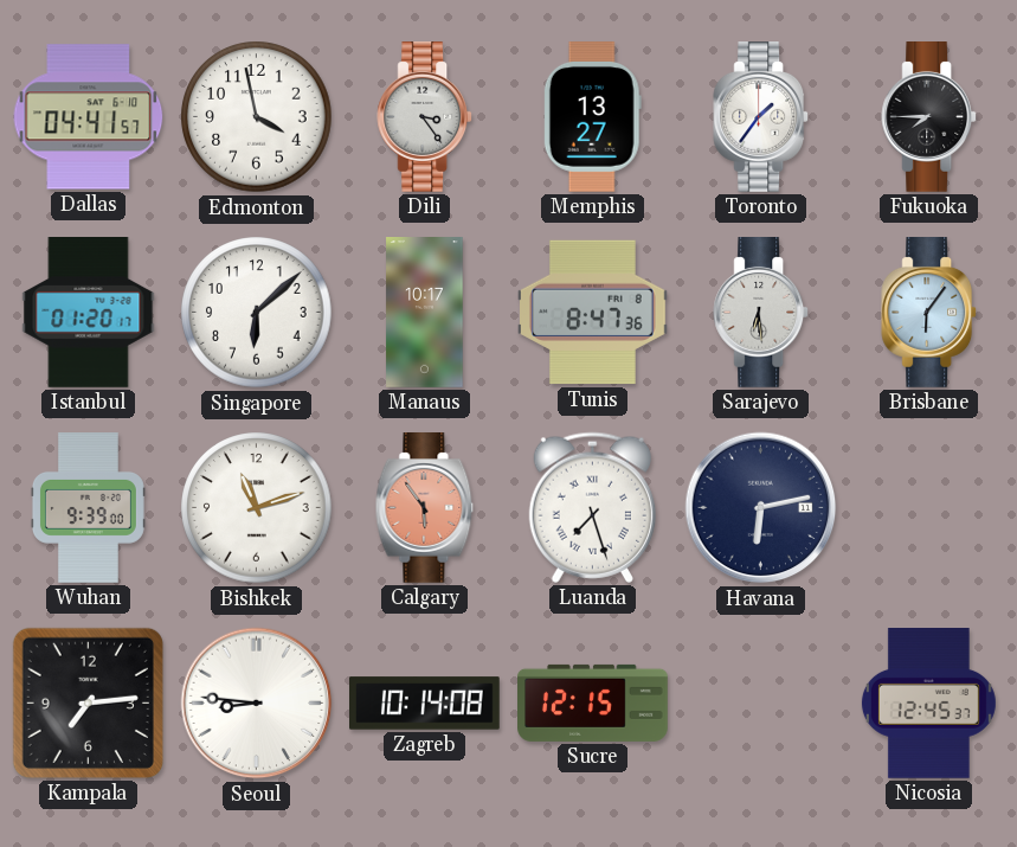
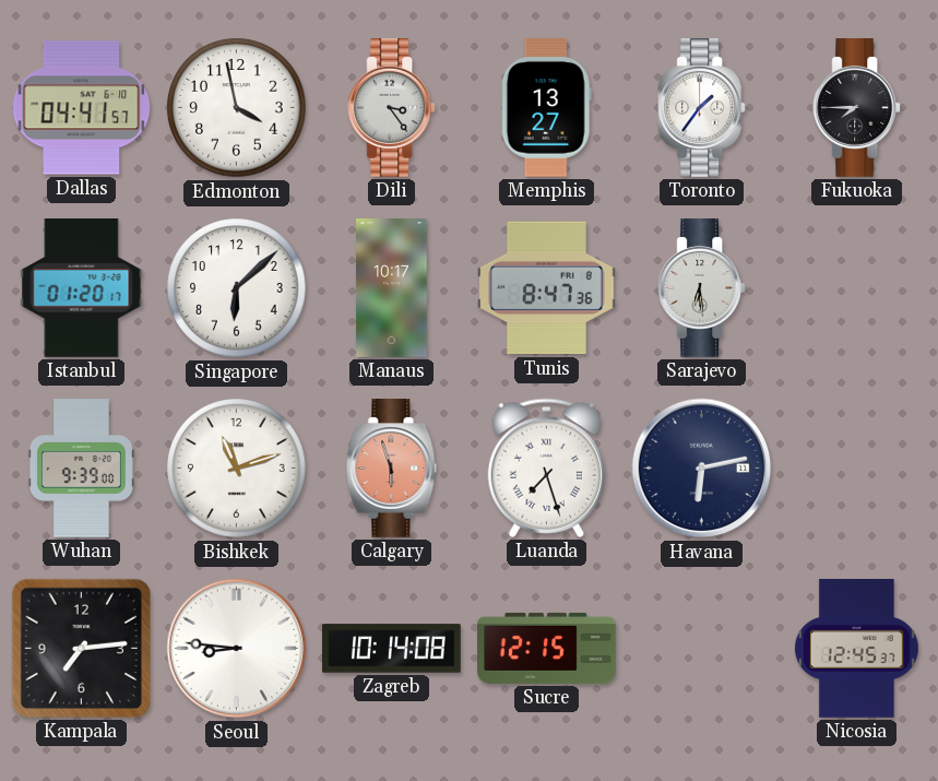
Brisbane: 6:06 -> none
Calgary: 5:54 -> 5:57
